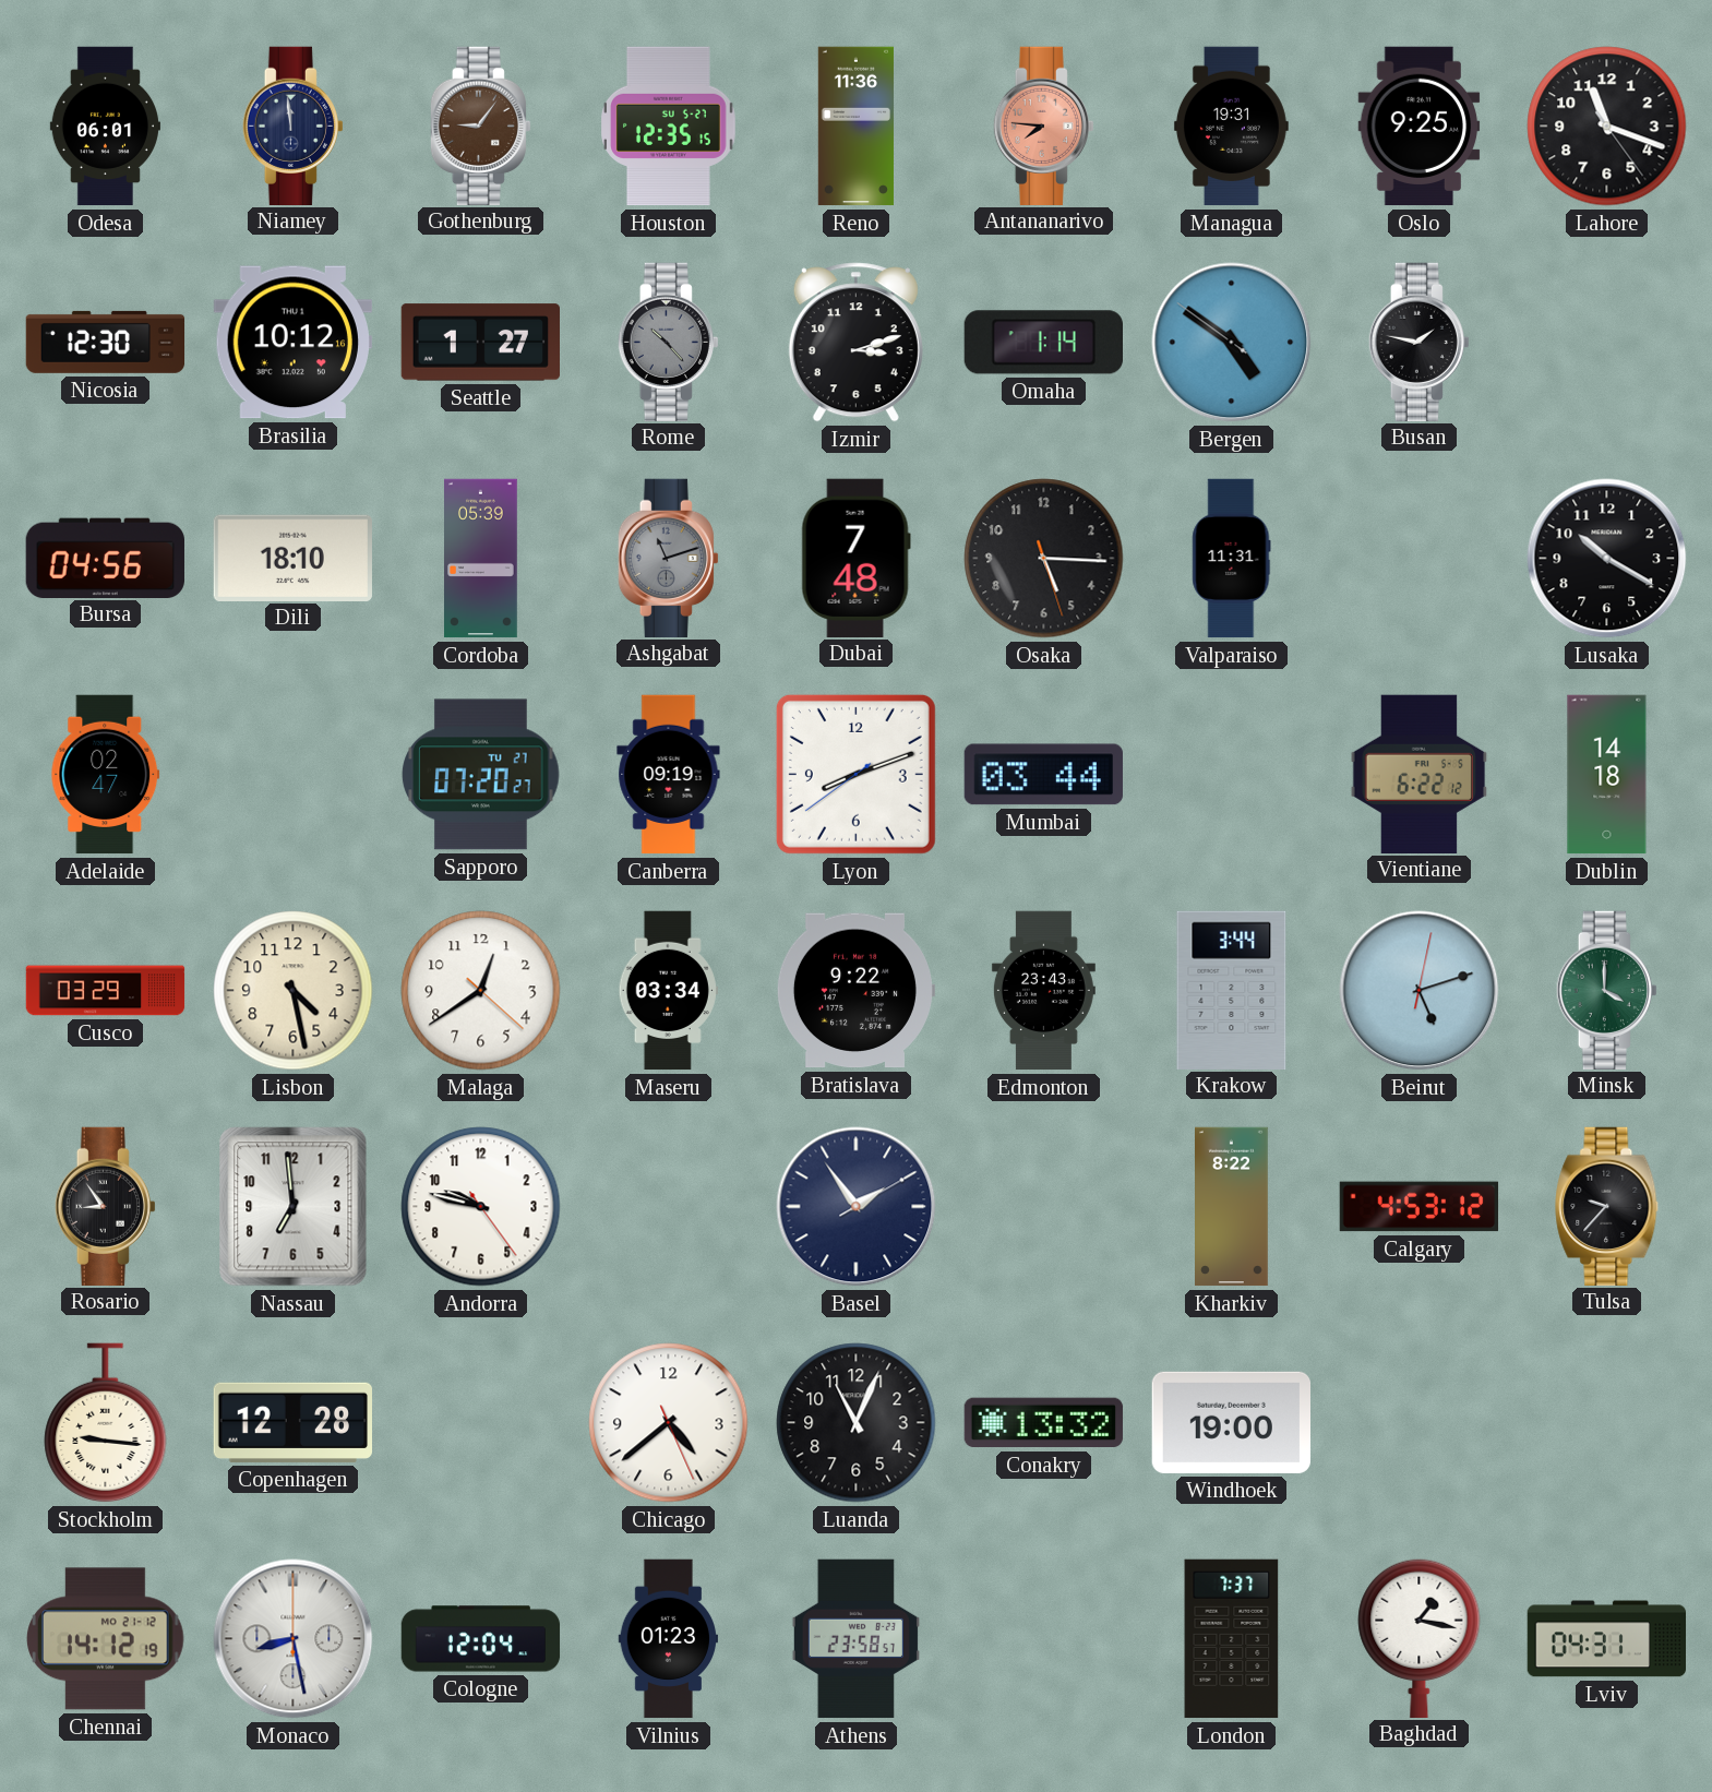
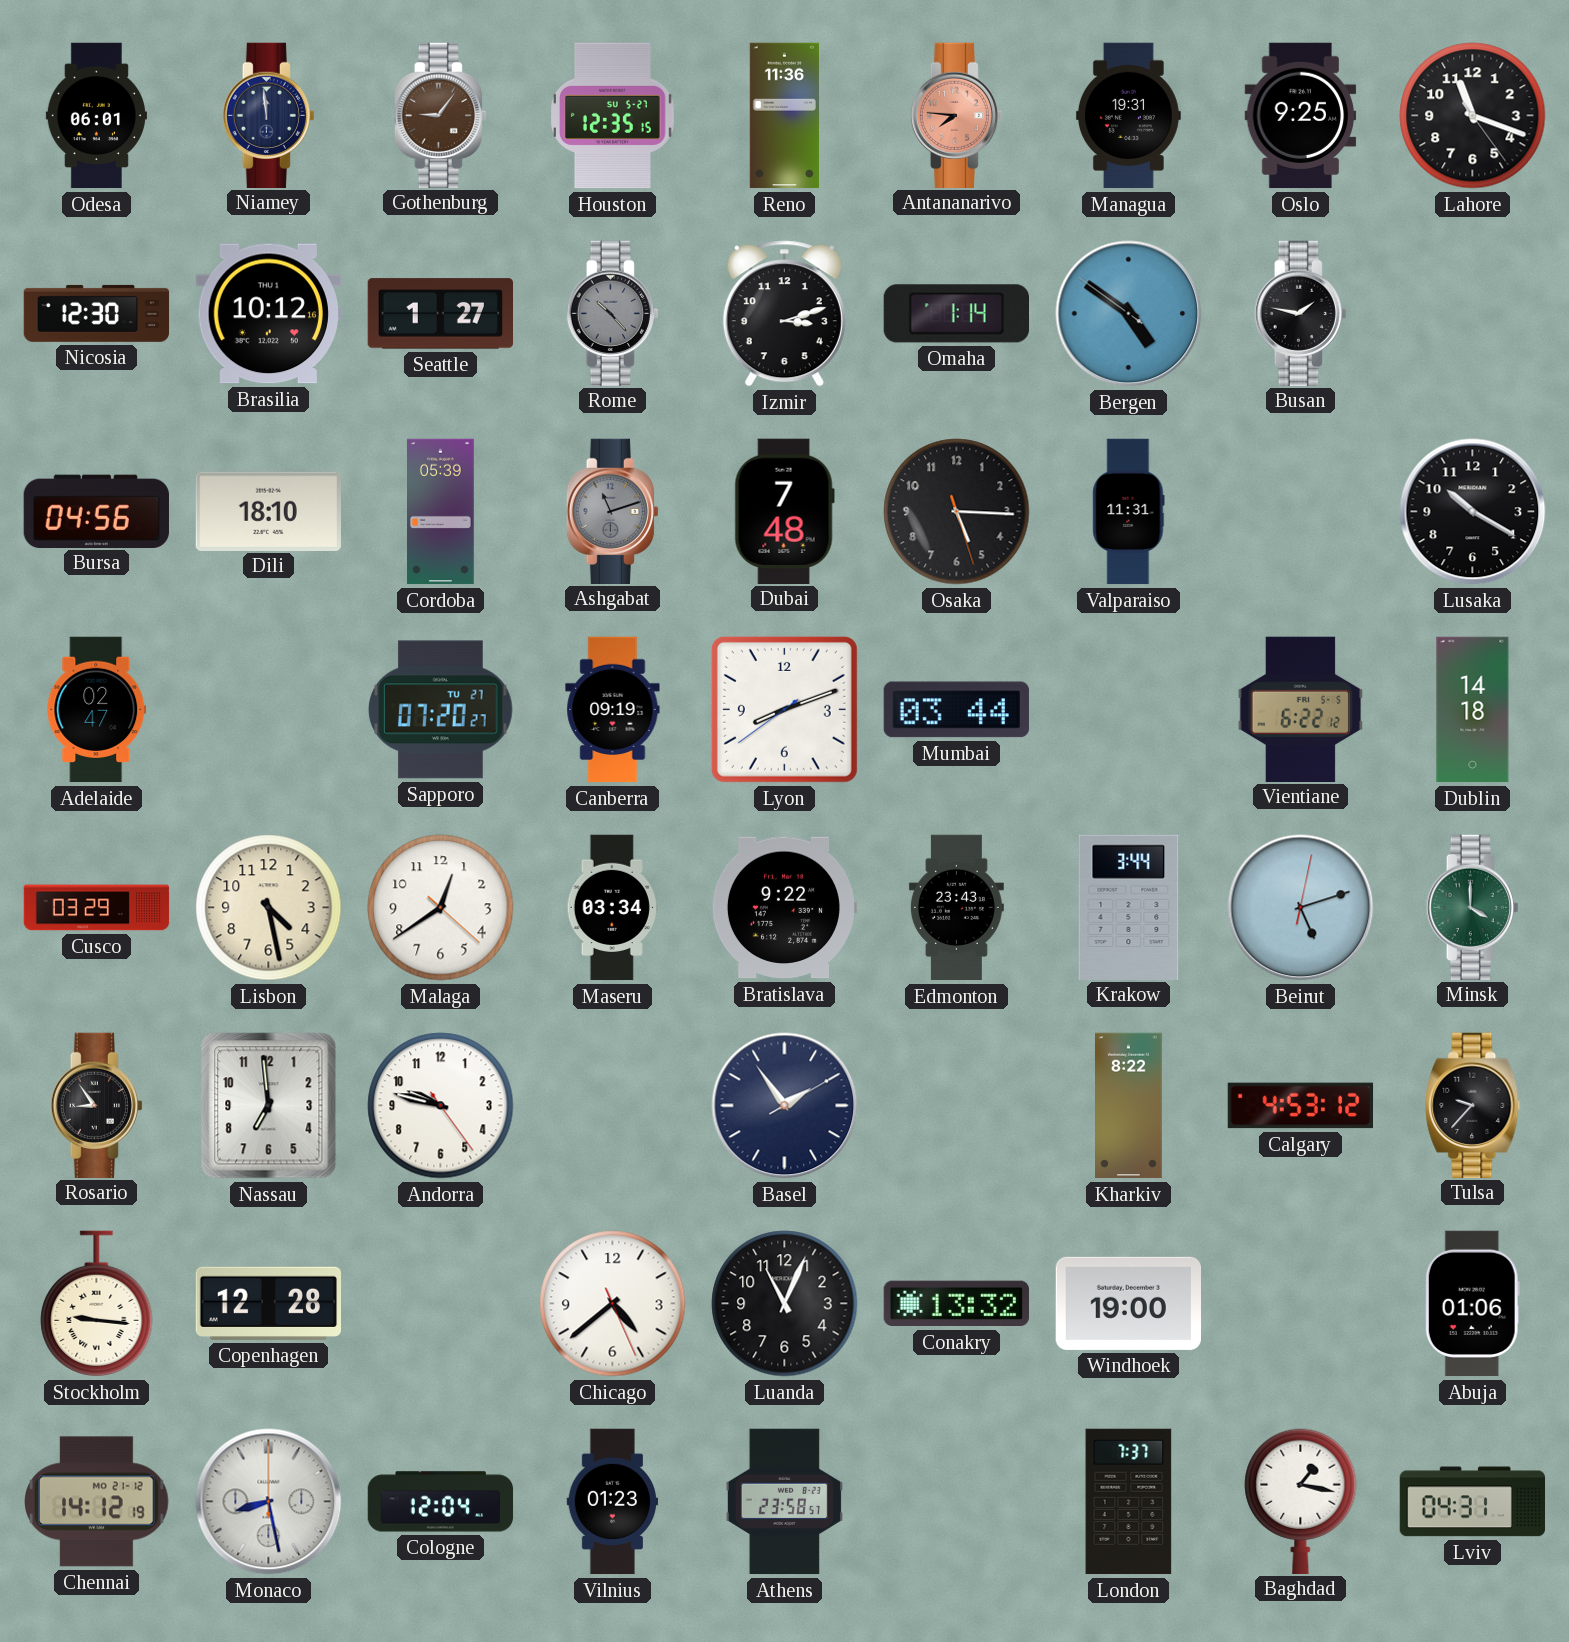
Abuja: none -> 01:06
